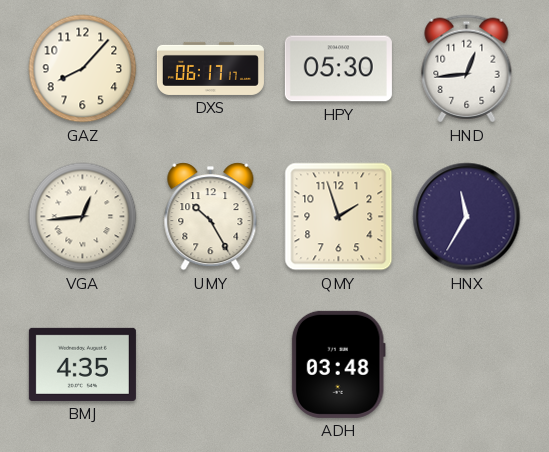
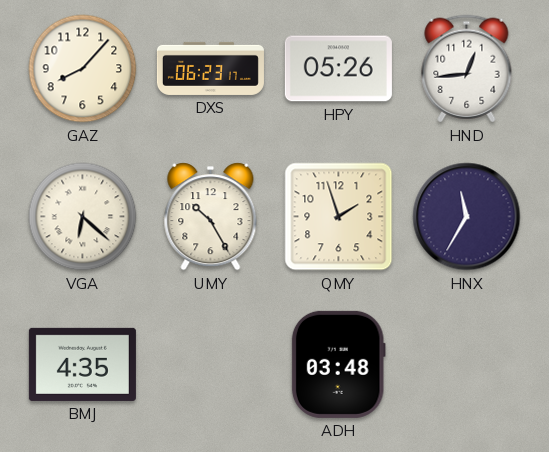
DXS: 06:17 -> 06:23
HPY: 05:30 -> 05:26
VGA: 12:44 -> 6:22
